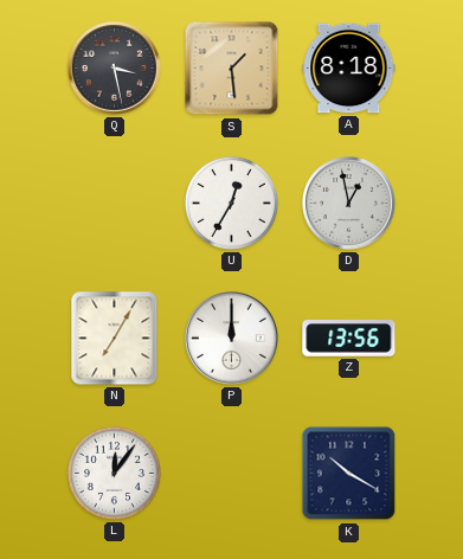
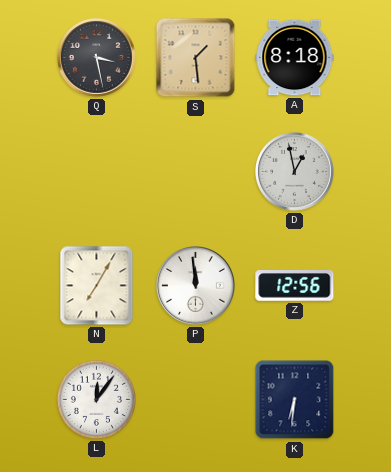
U: 12:35 -> none
P: 12:00 -> 11:59
Z: 13:56 -> 12:56
K: 10:20 -> 6:31
